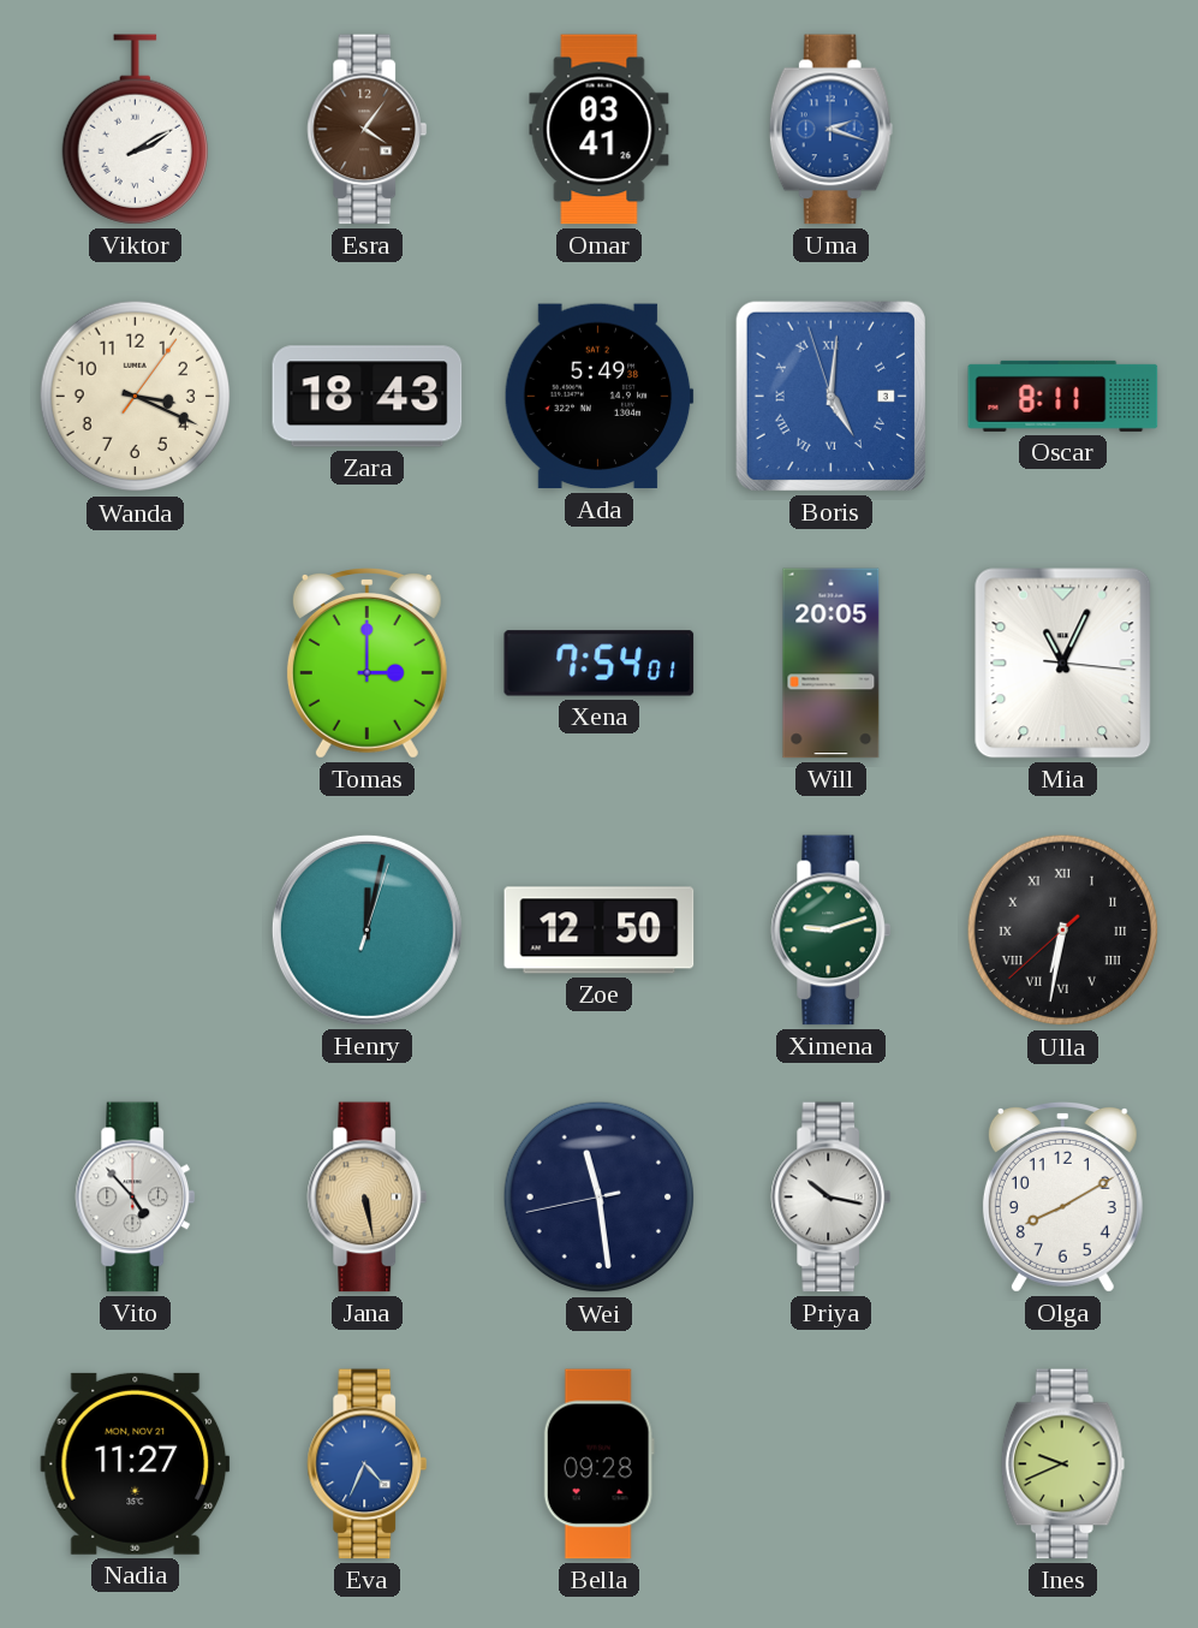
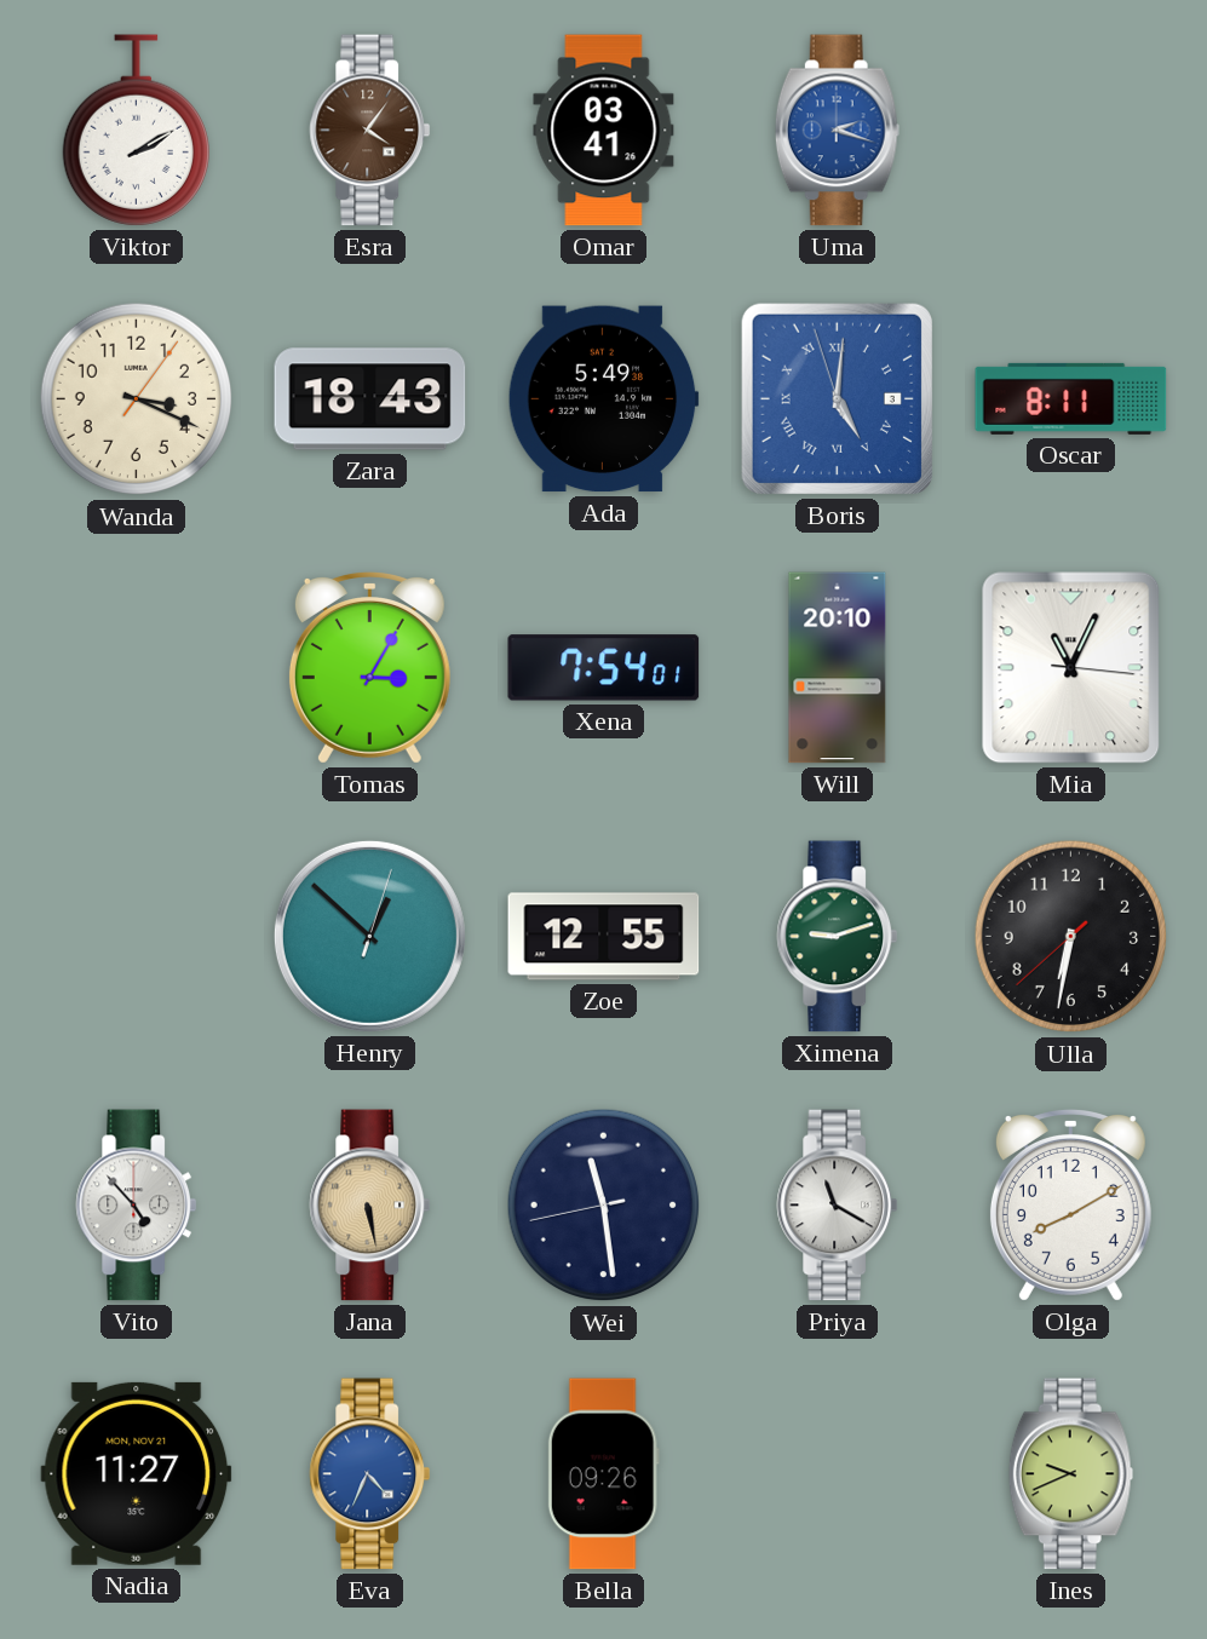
Tomas: 3:00 -> 3:05
Will: 20:05 -> 20:10
Henry: 12:02 -> 12:52
Zoe: 12:50 -> 12:55
Ulla numerals: Roman -> Arabic
Priya: 10:17 -> 11:20
Bella: 09:28 -> 09:26
